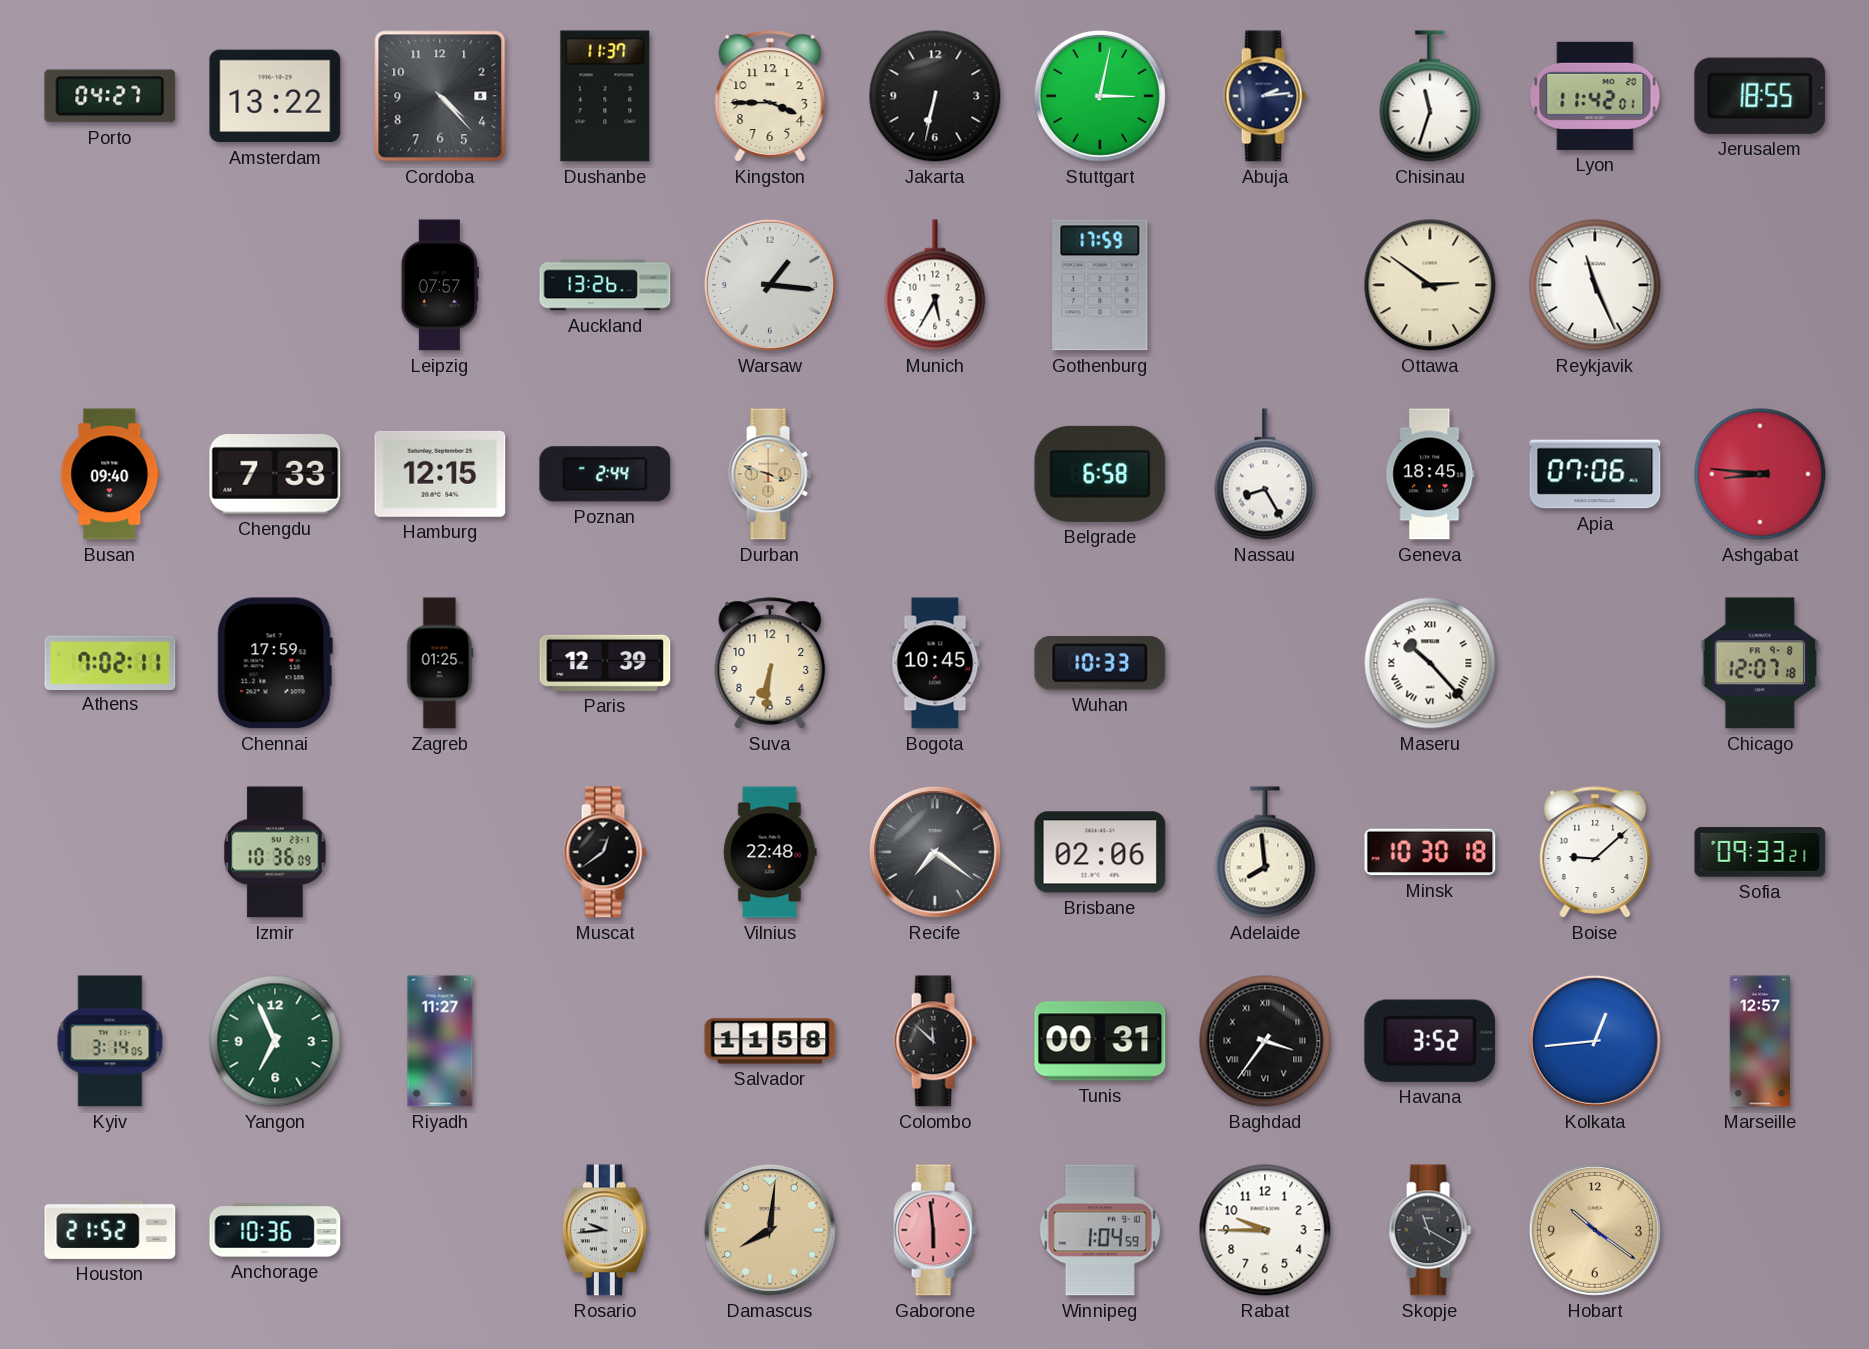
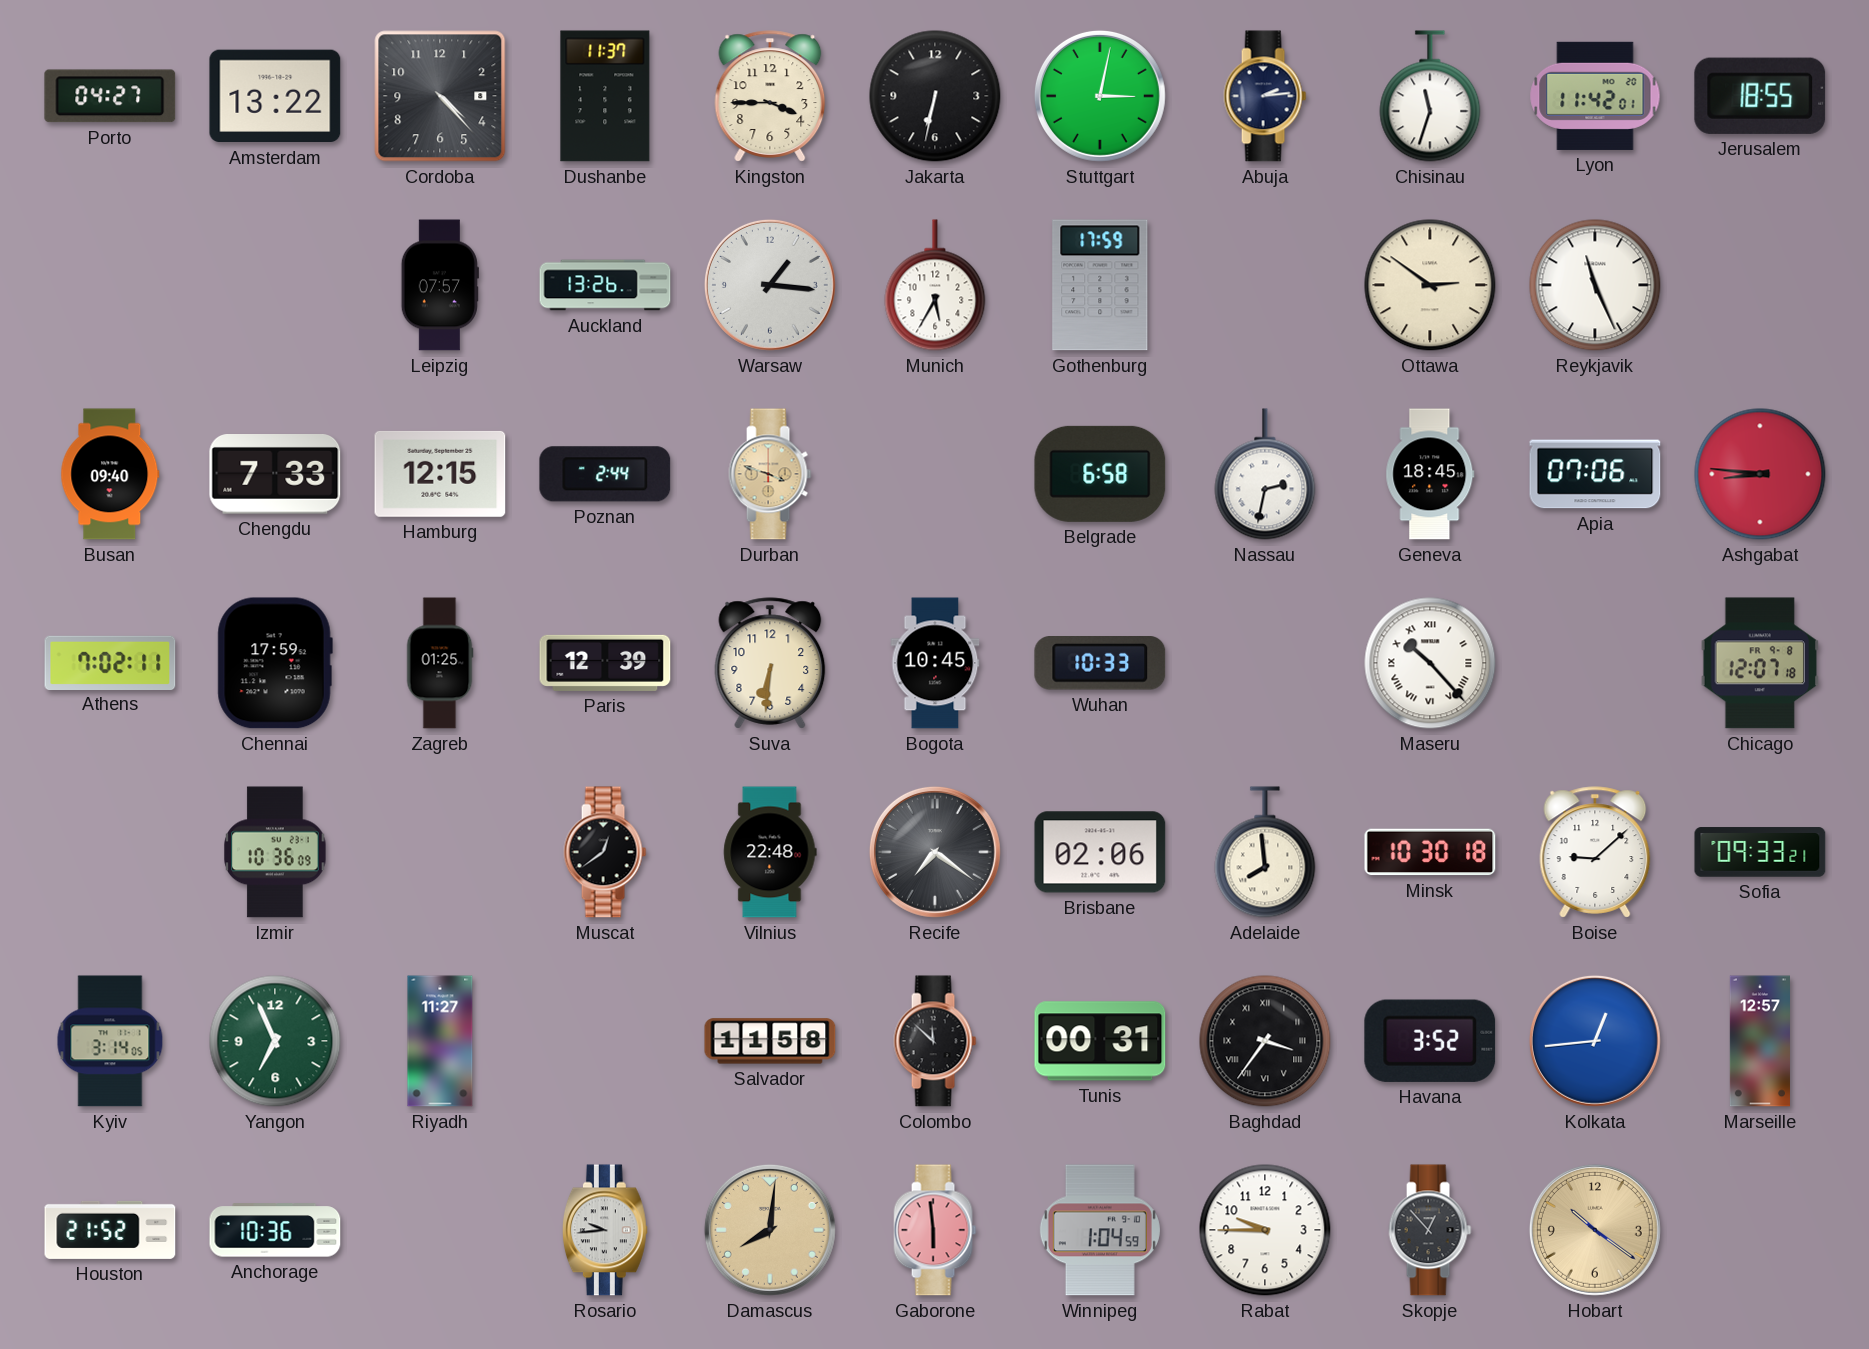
Nassau: 8:25 -> 2:32
Skopje: 11:20 -> 12:53
